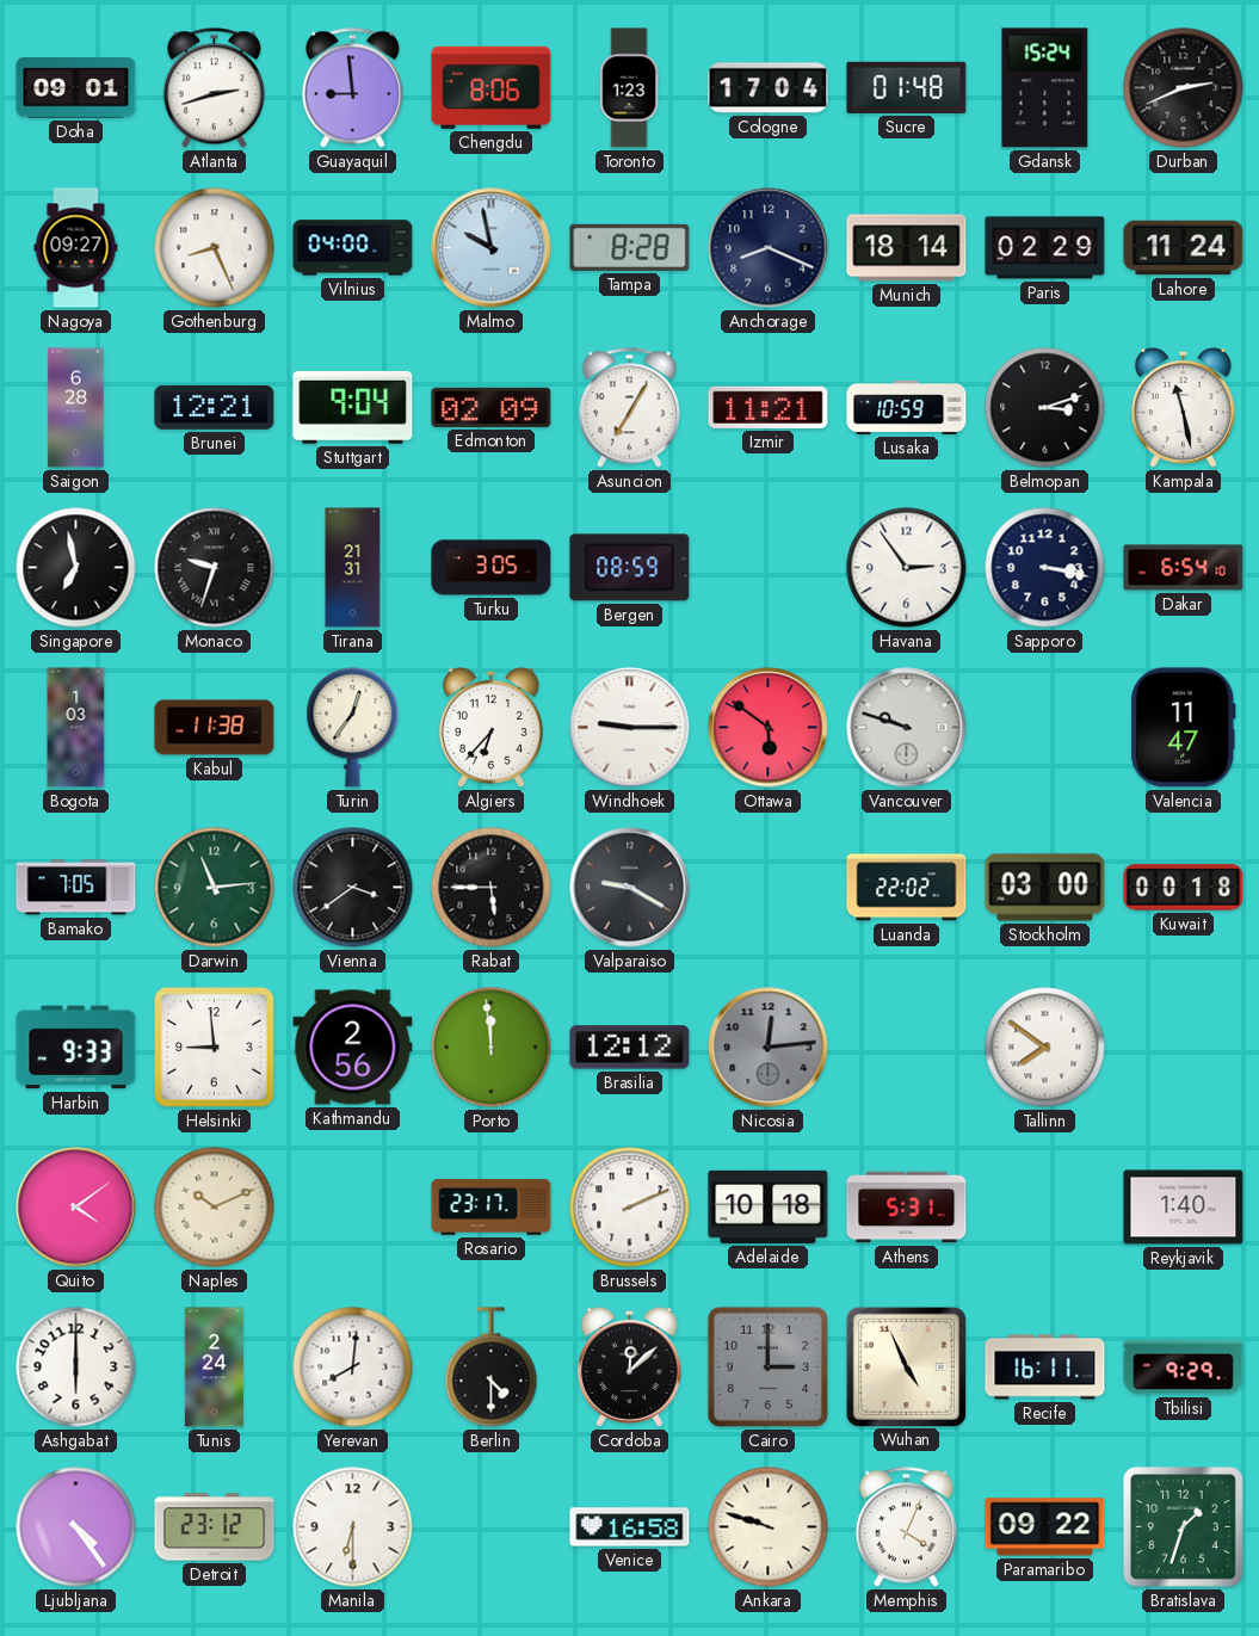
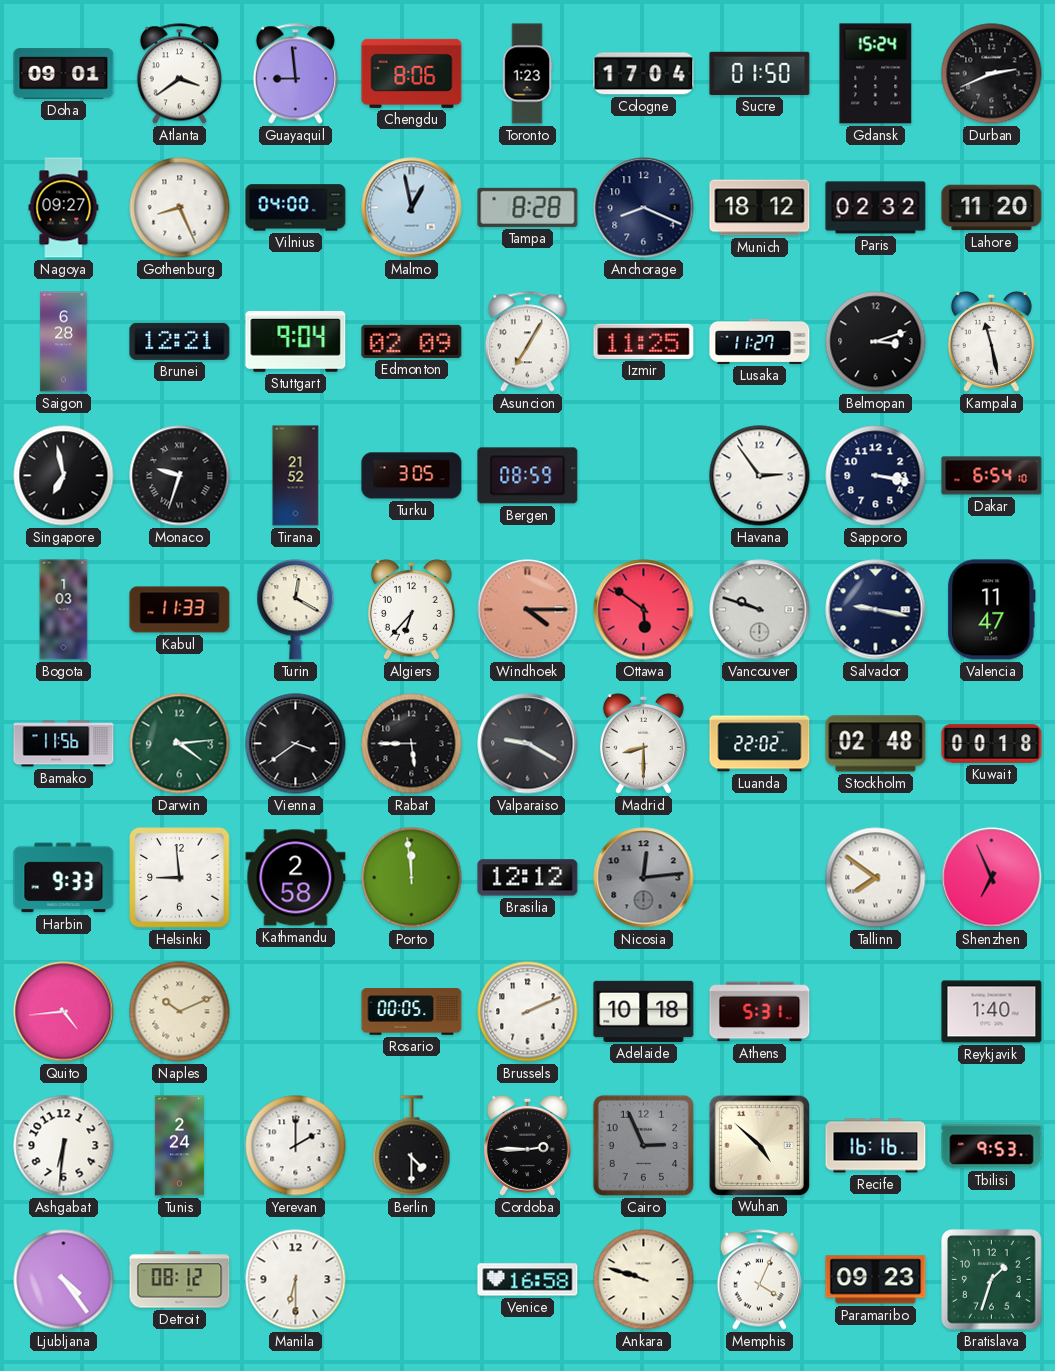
Atlanta: 2:42 -> 3:39
Sucre: 01:48 -> 01:50
Malmo: 9:58 -> 12:58
Munich: 18:14 -> 18:12
Paris: 02:29 -> 02:32
Lahore: 11:24 -> 11:20
Izmir: 11:21 -> 11:25
Lusaka: 10:59 -> 11:27
Tirana: 21:31 -> 21:52
Kabul: 11:38 -> 11:33
Turin: 12:36 -> 12:20
Windhoek: 9:15 -> 4:15
Windhoek dial: white -> salmon
Salvador: none -> 9:17
Bamako: 7:05 -> 11:56
Darwin: 11:14 -> 4:14
Madrid: none -> 8:30
Stockholm: 03:00 -> 02:48
Kathmandu: 2:56 -> 2:58
Shenzhen: none -> 6:56
Quito: 4:09 -> 4:44
Rosario: 23:17 -> 00:05
Ashgabat: 6:00 -> 6:31
Yerevan: 8:01 -> 2:00
Cordoba: 12:08 -> 2:45
Cairo: 3:00 -> 2:56
Wuhan: 4:56 -> 4:52
Recife: 16:11 -> 16:16
Tbilisi: 9:29 -> 9:53
Detroit: 23:12 -> 08:12
Paramaribo: 09:22 -> 09:23
